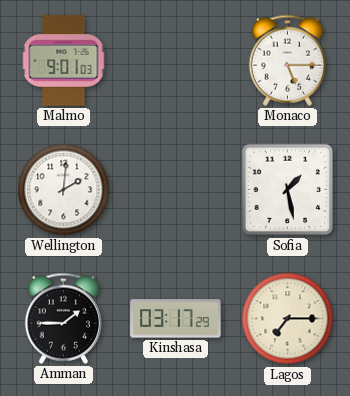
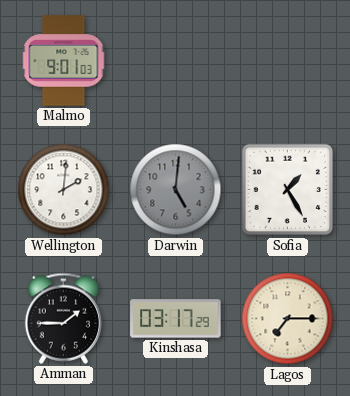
Monaco: 5:15 -> none
Darwin: none -> 5:01
Sofia: 1:28 -> 1:25
